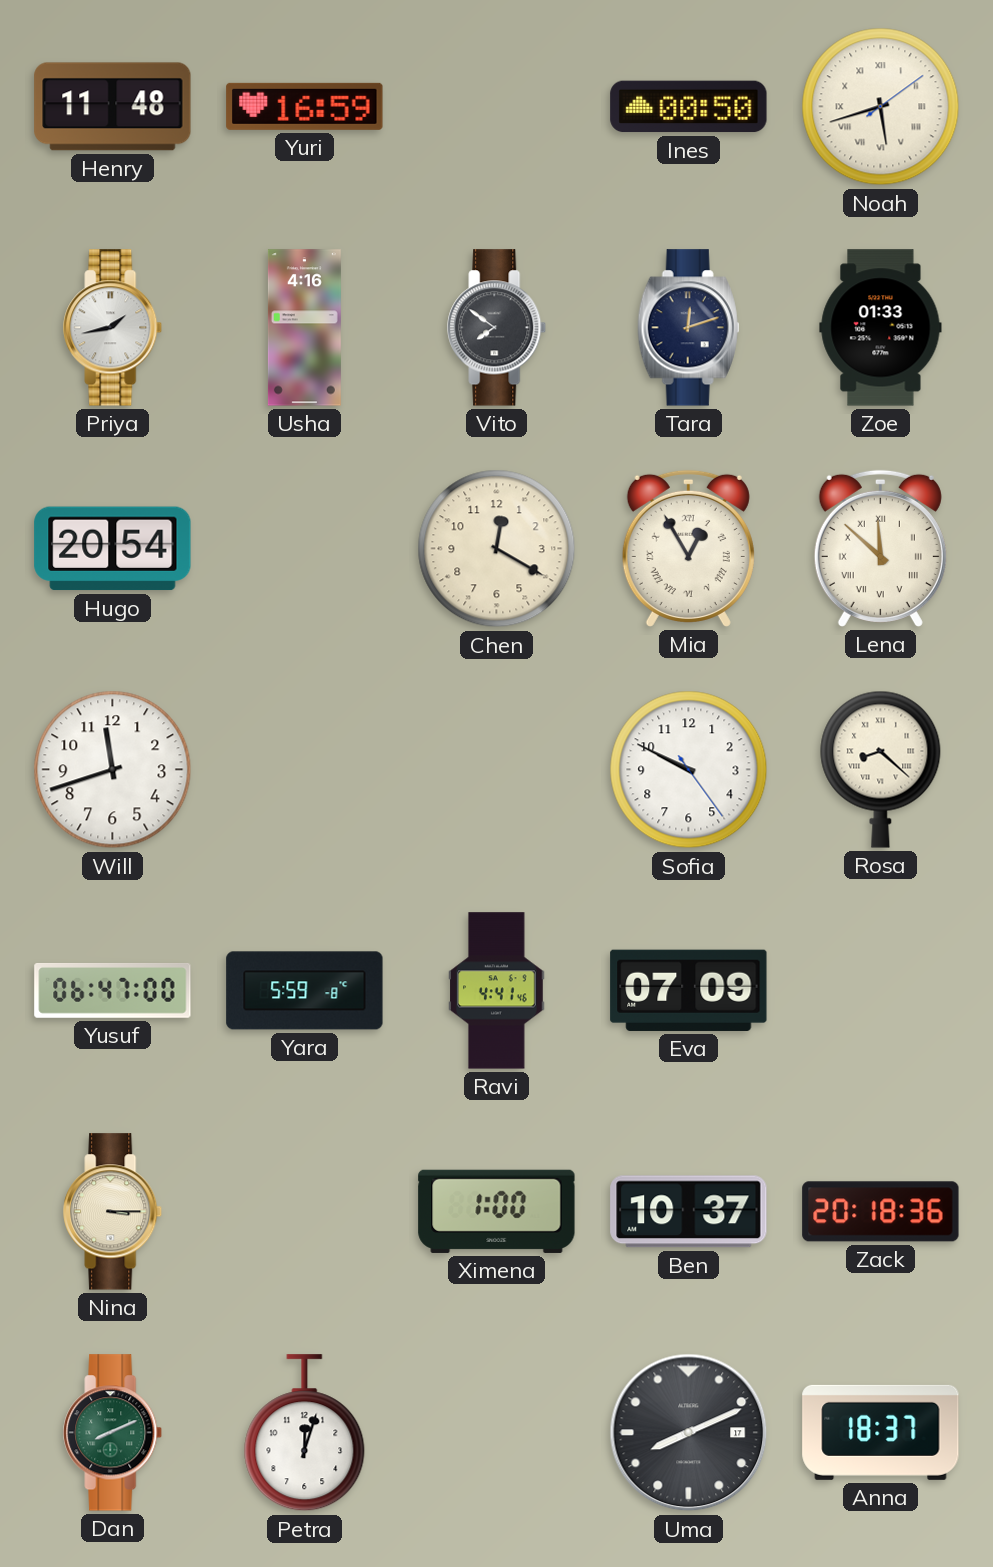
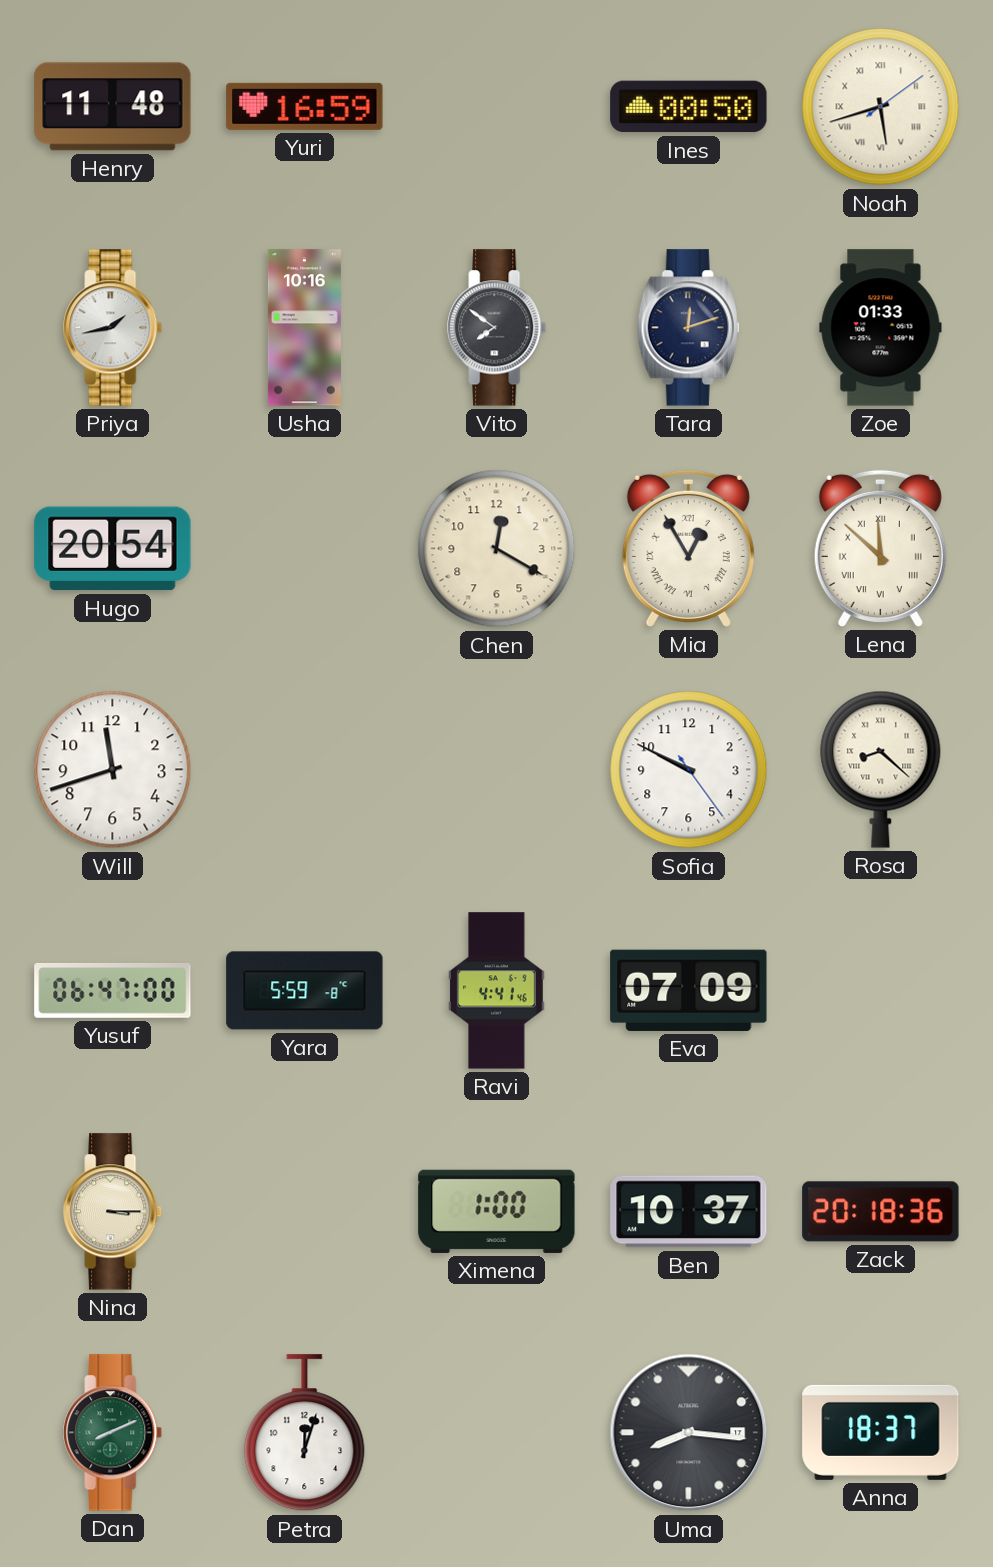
Usha: 4:16 -> 10:16
Uma: 8:11 -> 8:16
